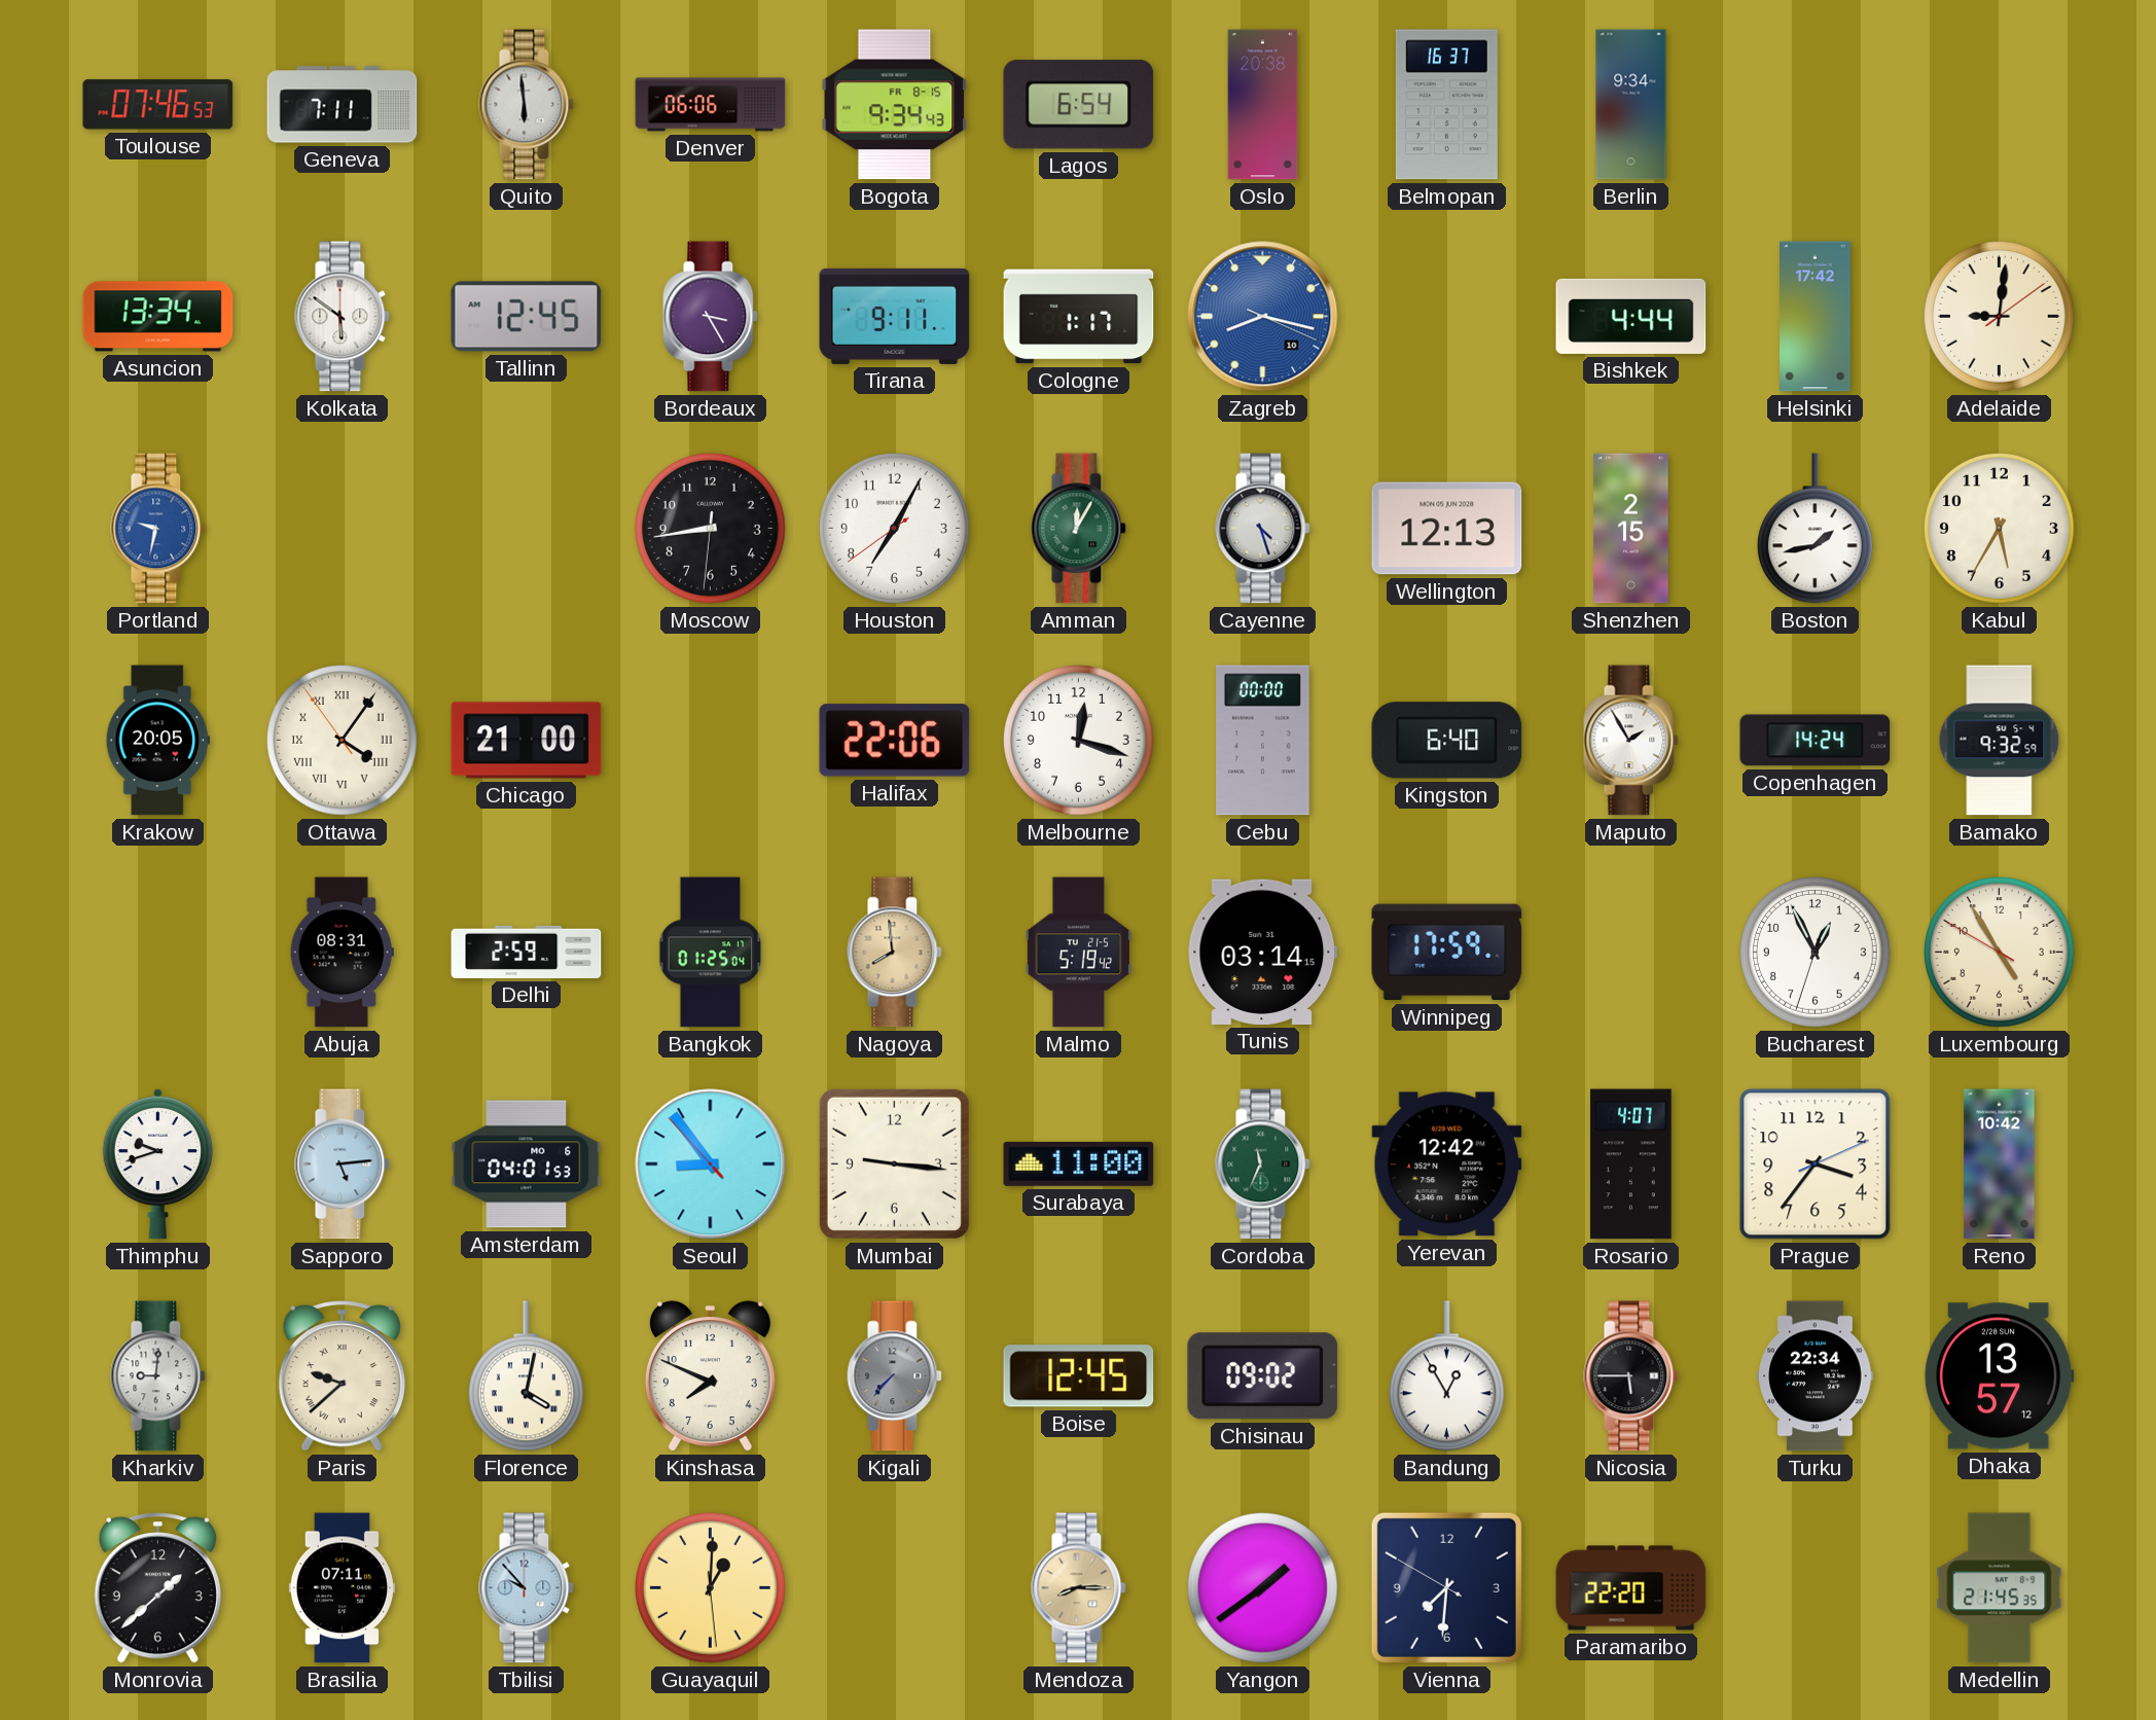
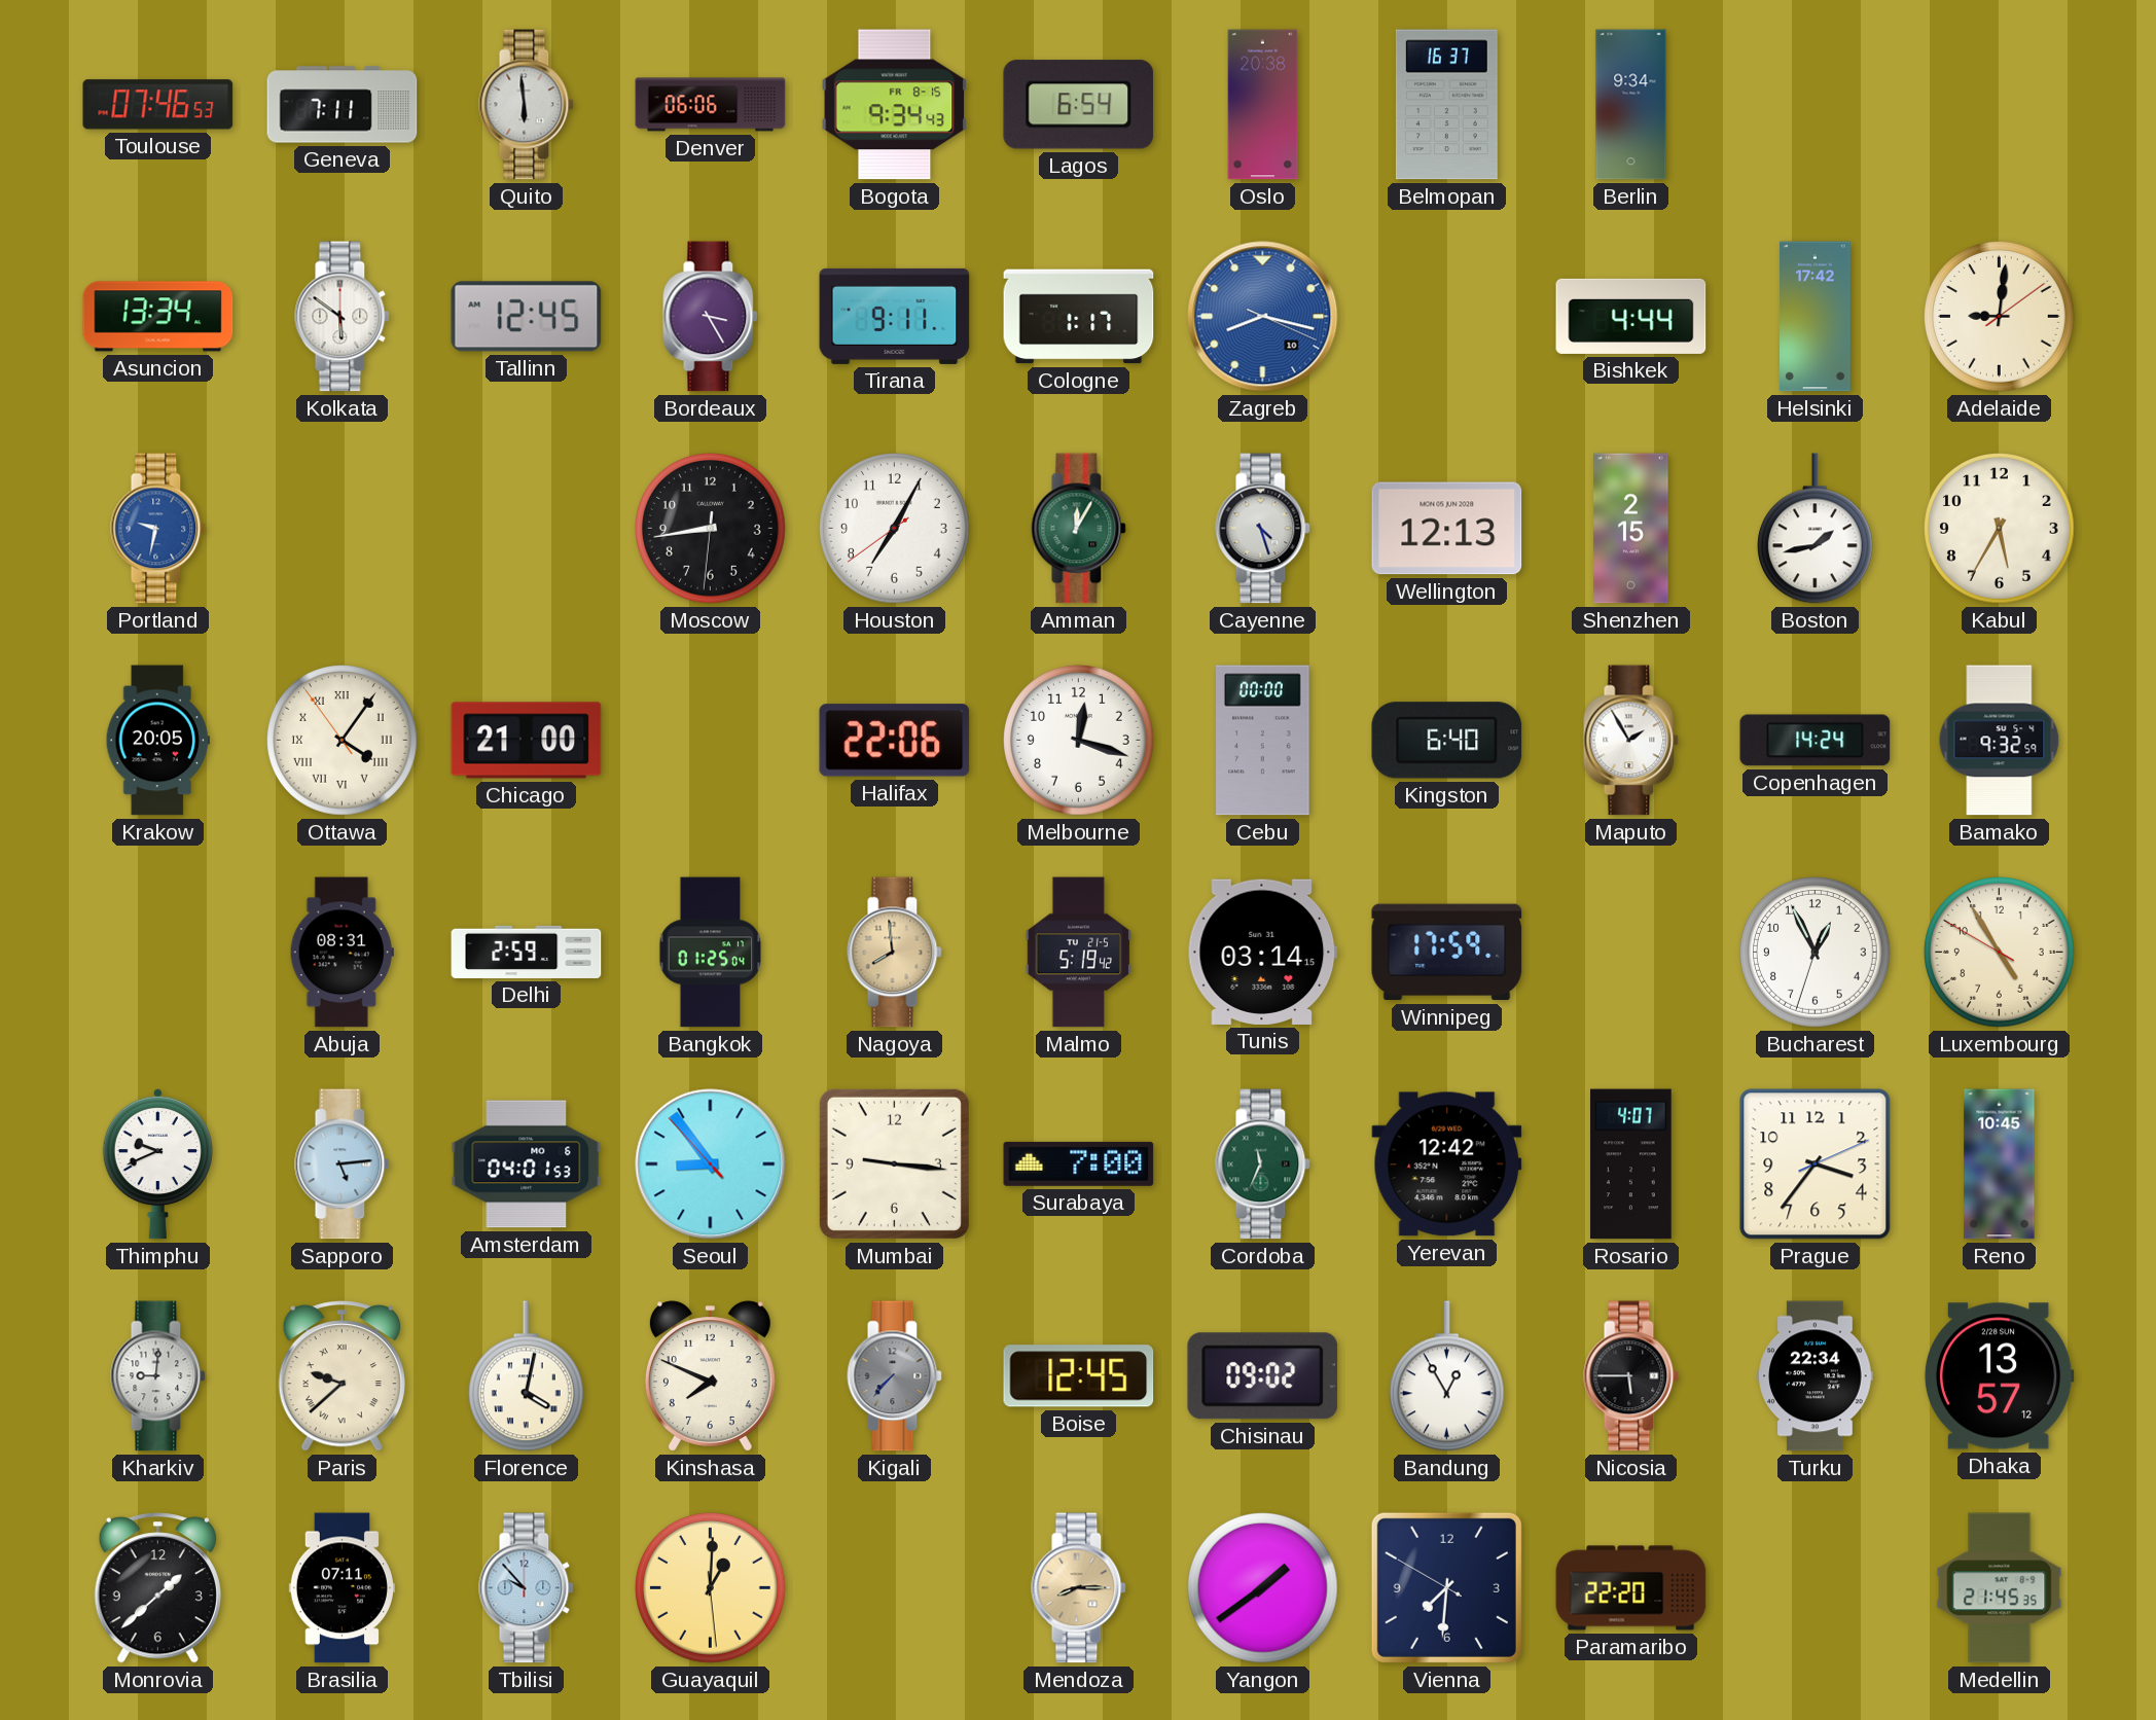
Thimphu: 9:42 -> 9:41
Surabaya: 11:00 -> 7:00
Reno: 10:42 -> 10:45
